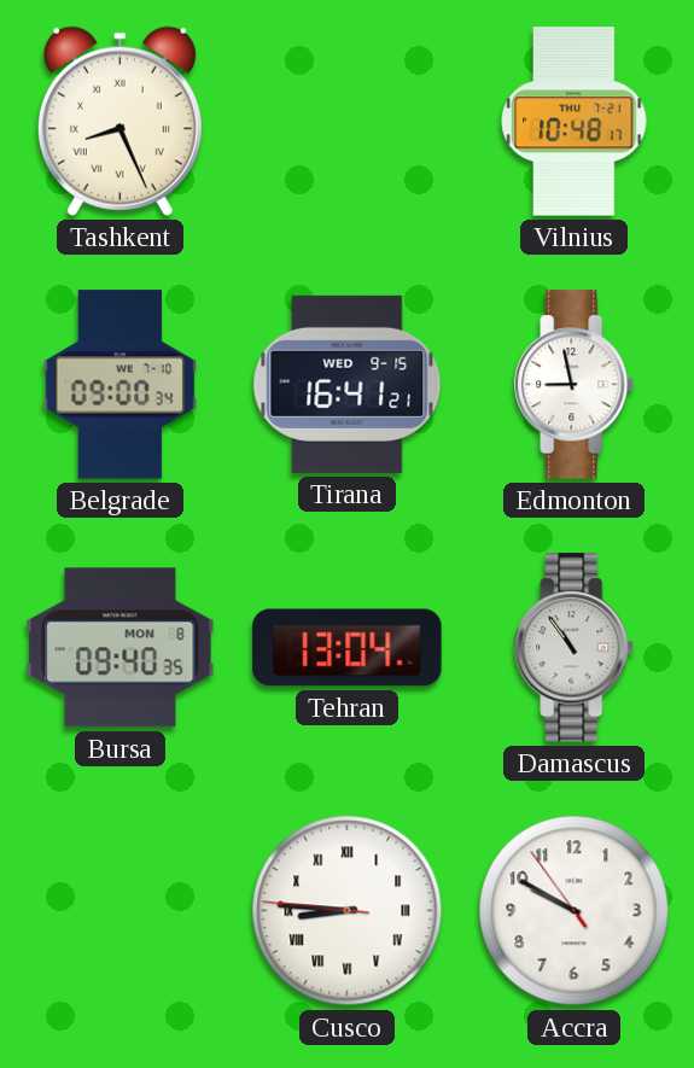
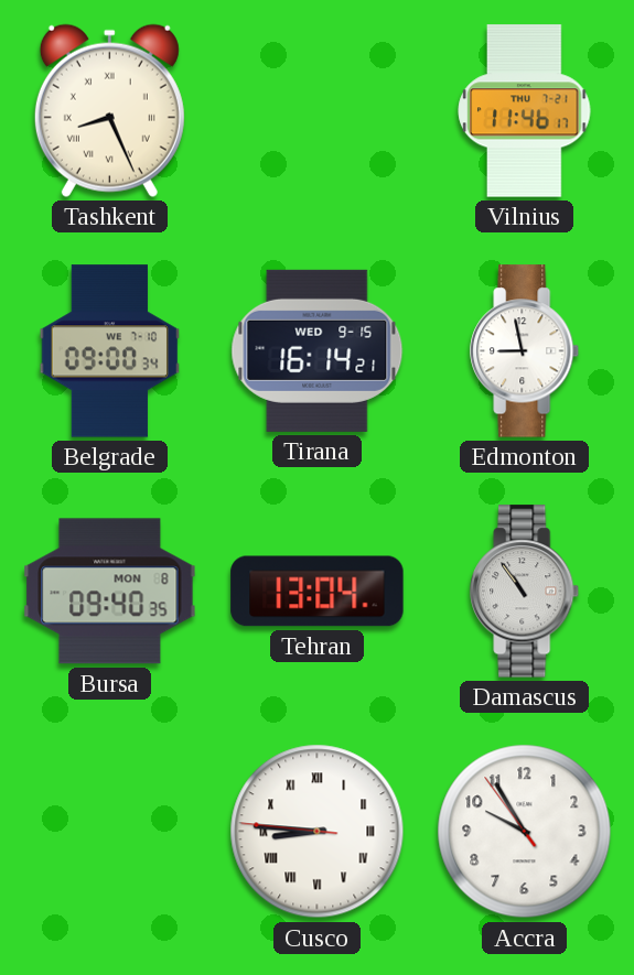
Vilnius: 10:48 -> 11:46
Tirana: 16:41 -> 16:14
Accra: 9:49 -> 9:54
